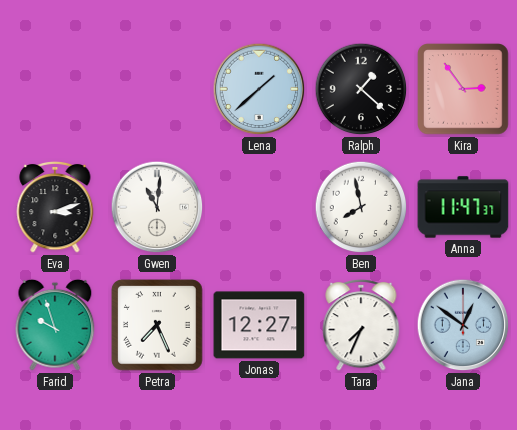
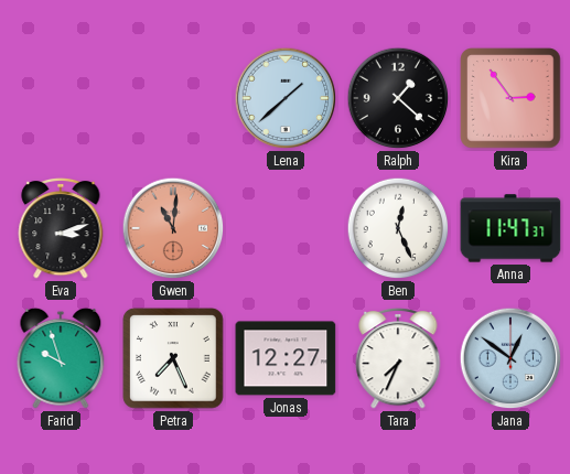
Gwen dial: white -> salmon
Ben: 7:58 -> 12:26
